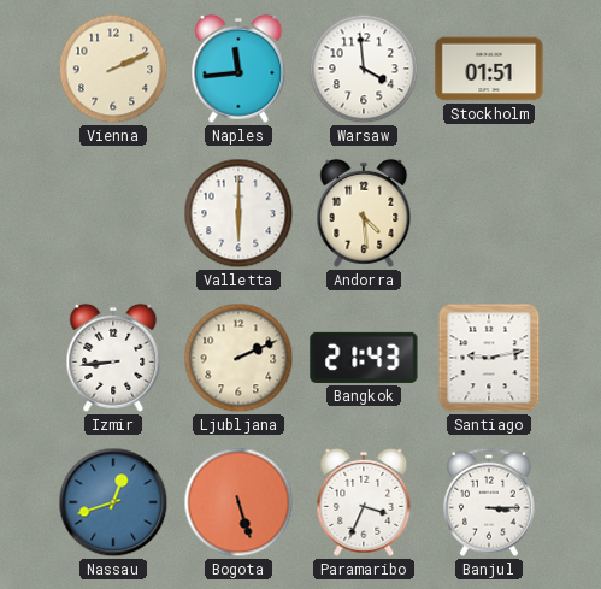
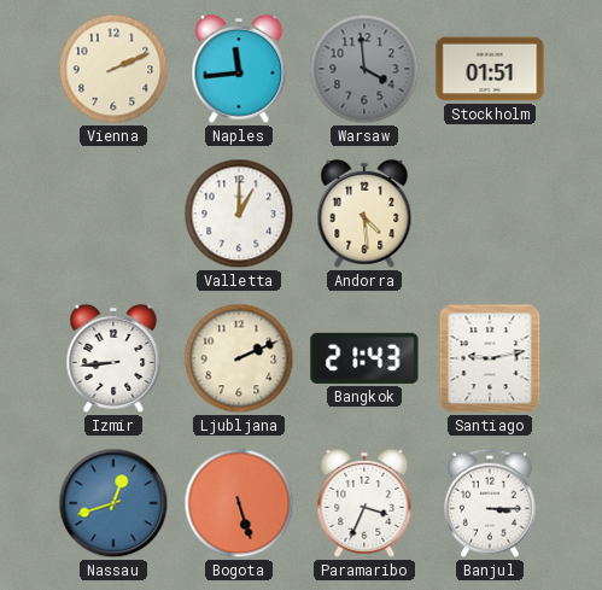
Warsaw dial: white -> grey
Valletta: 6:00 -> 1:00
